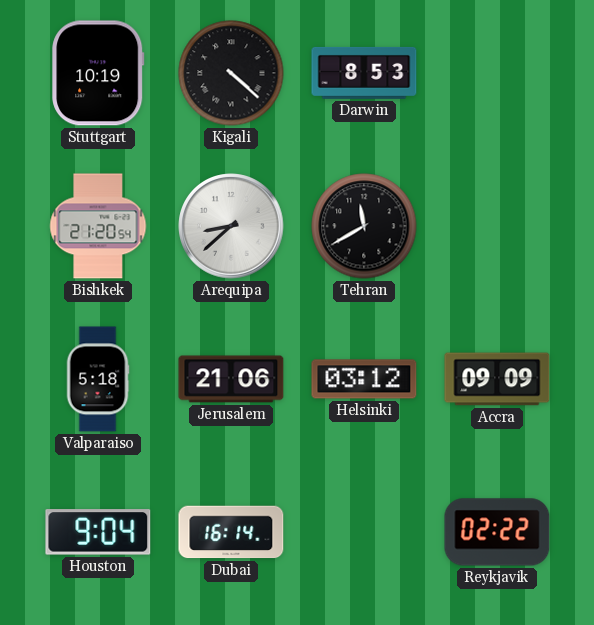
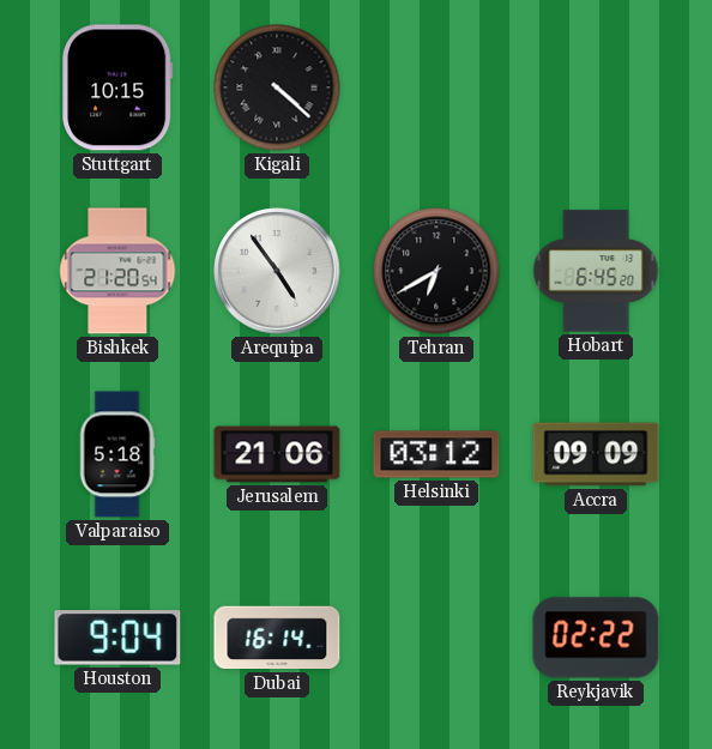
Stuttgart: 10:19 -> 10:15
Darwin: 8:53 -> none
Arequipa: 8:38 -> 4:54
Tehran: 11:40 -> 6:40
Hobart: none -> 6:45
